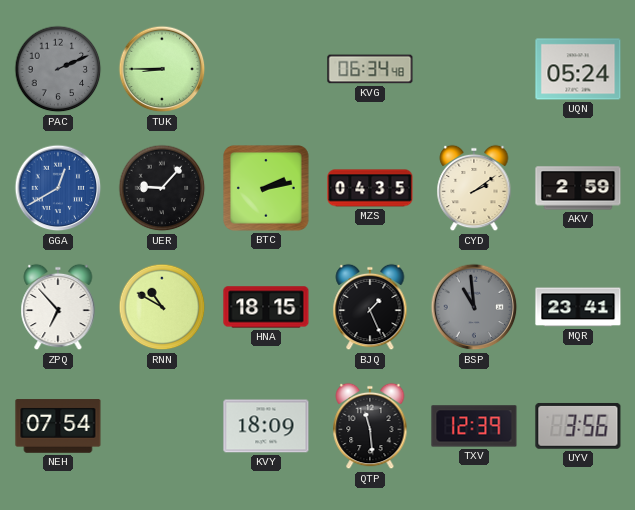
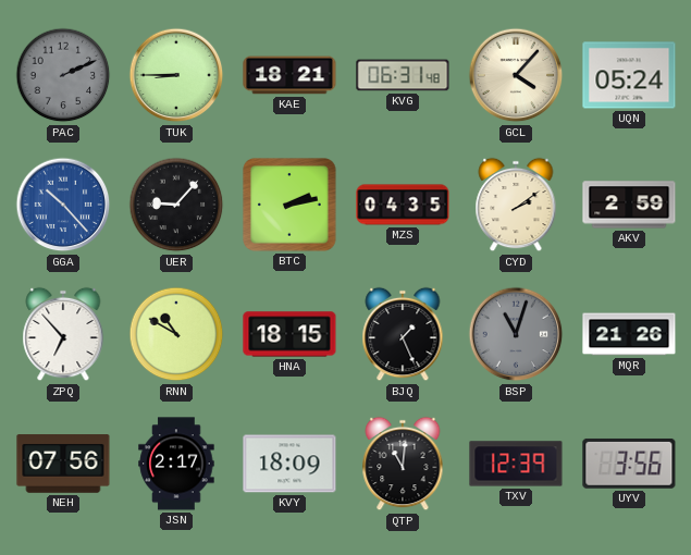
KAE: none -> 18:21
KVG: 06:34 -> 06:31
GCL: none -> 4:07
GGA: 12:40 -> 10:23
BSP: 10:59 -> 11:03
MQR: 23:41 -> 21:26
NEH: 07:54 -> 07:56
JSN: none -> 2:17
QTP: 11:29 -> 11:01
